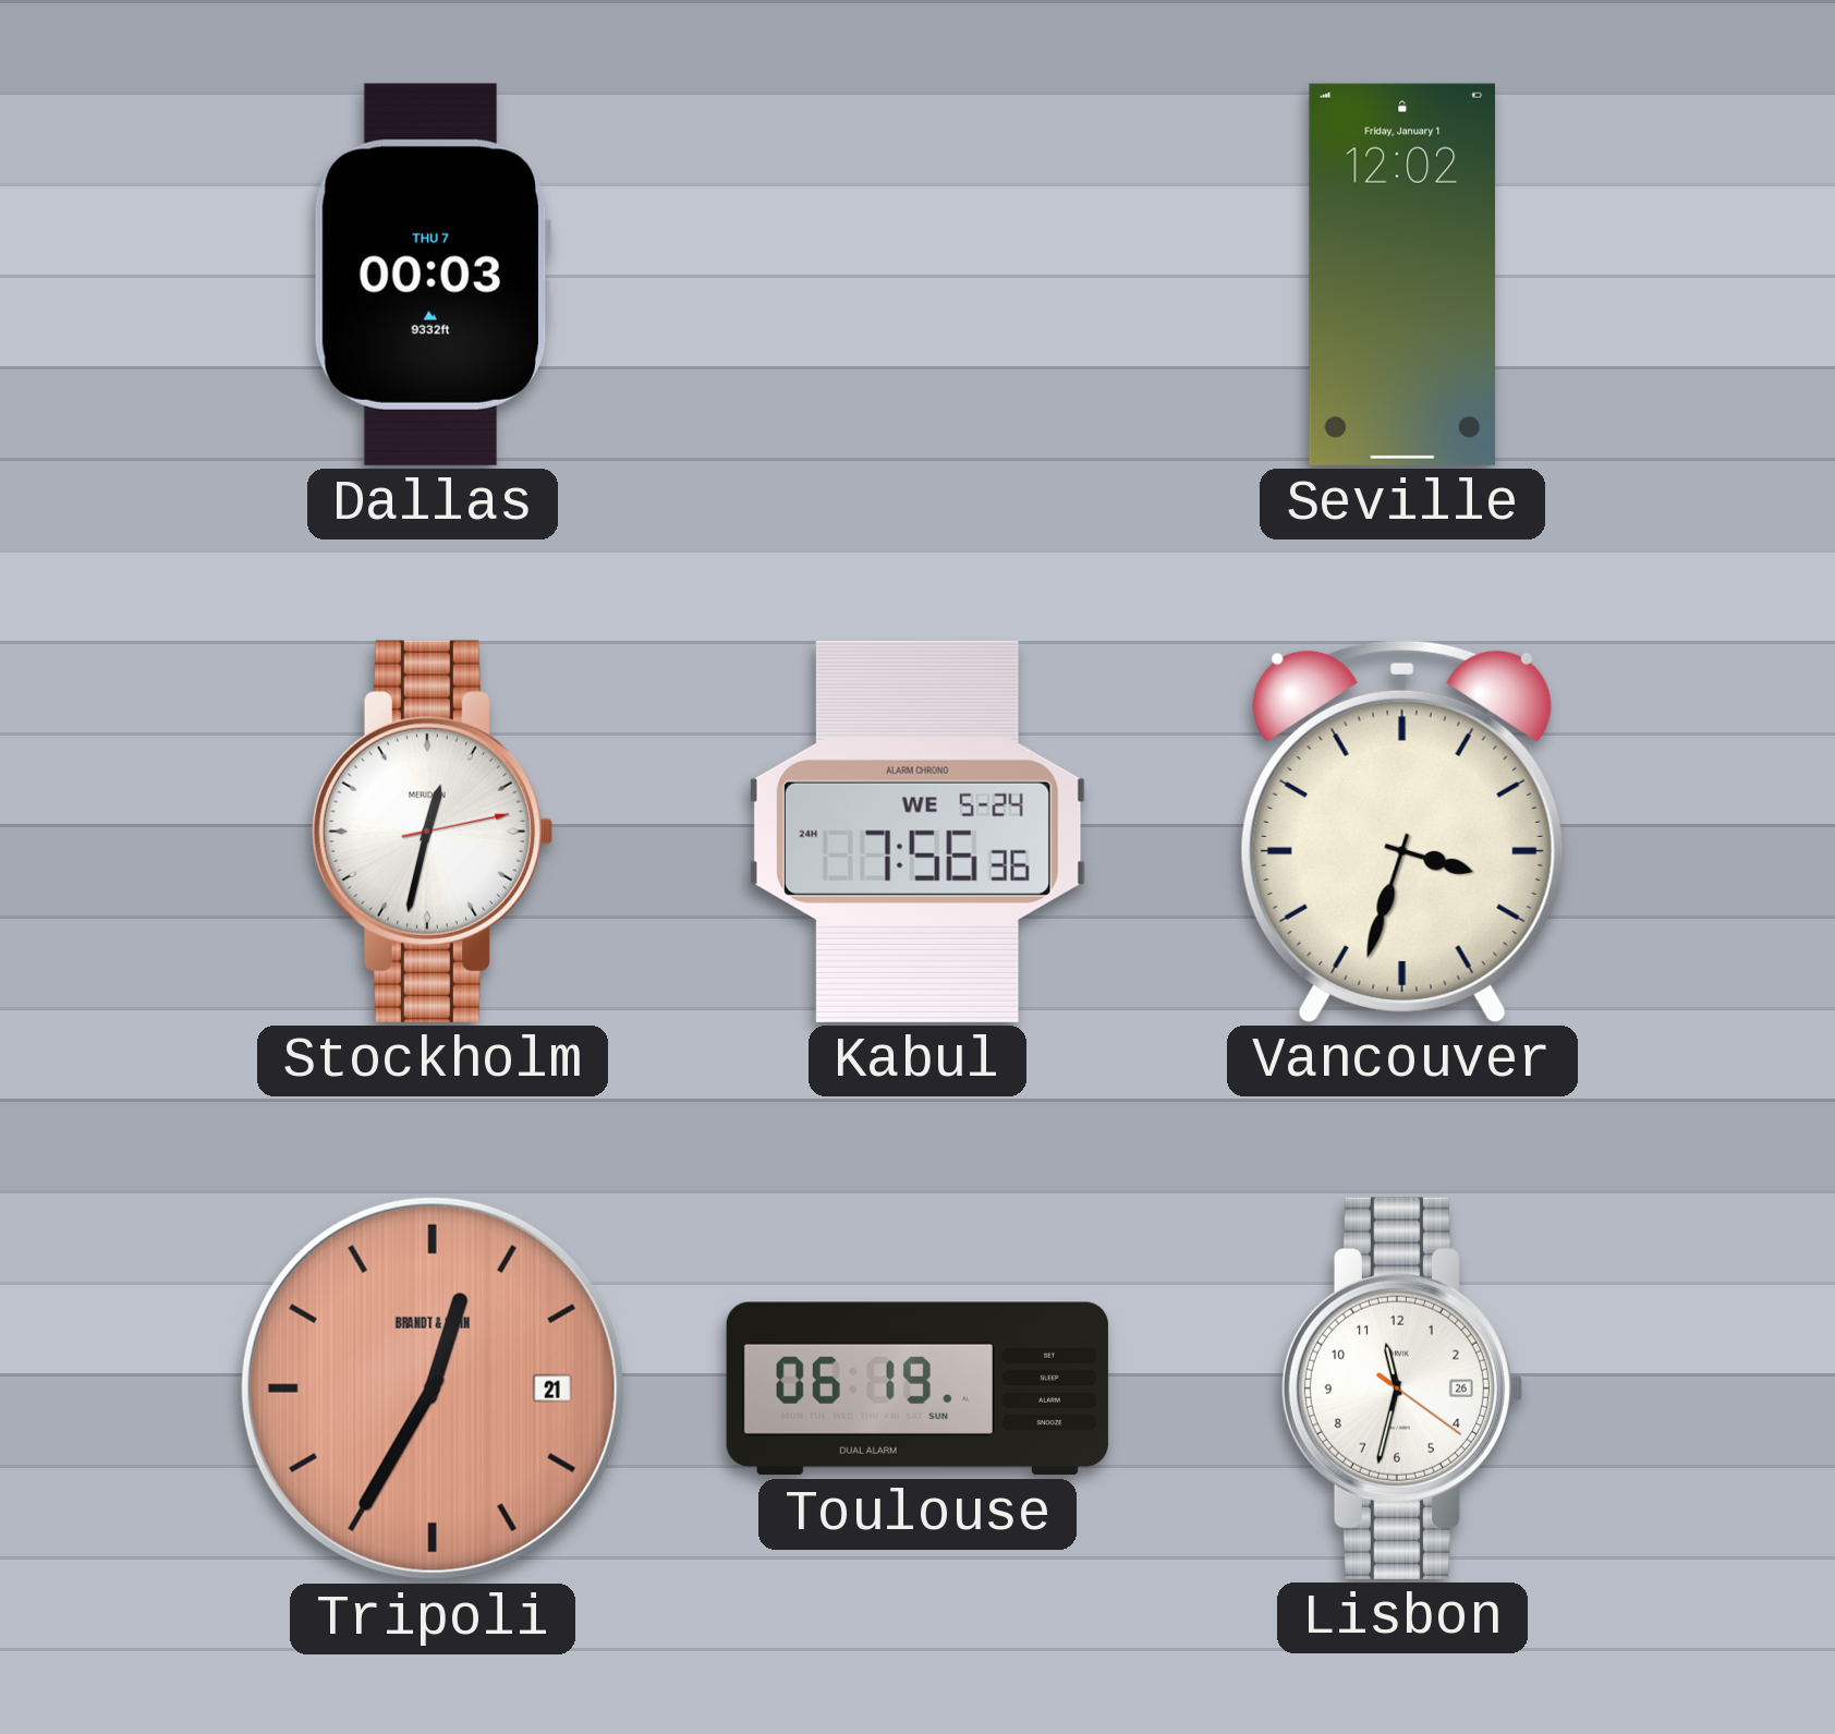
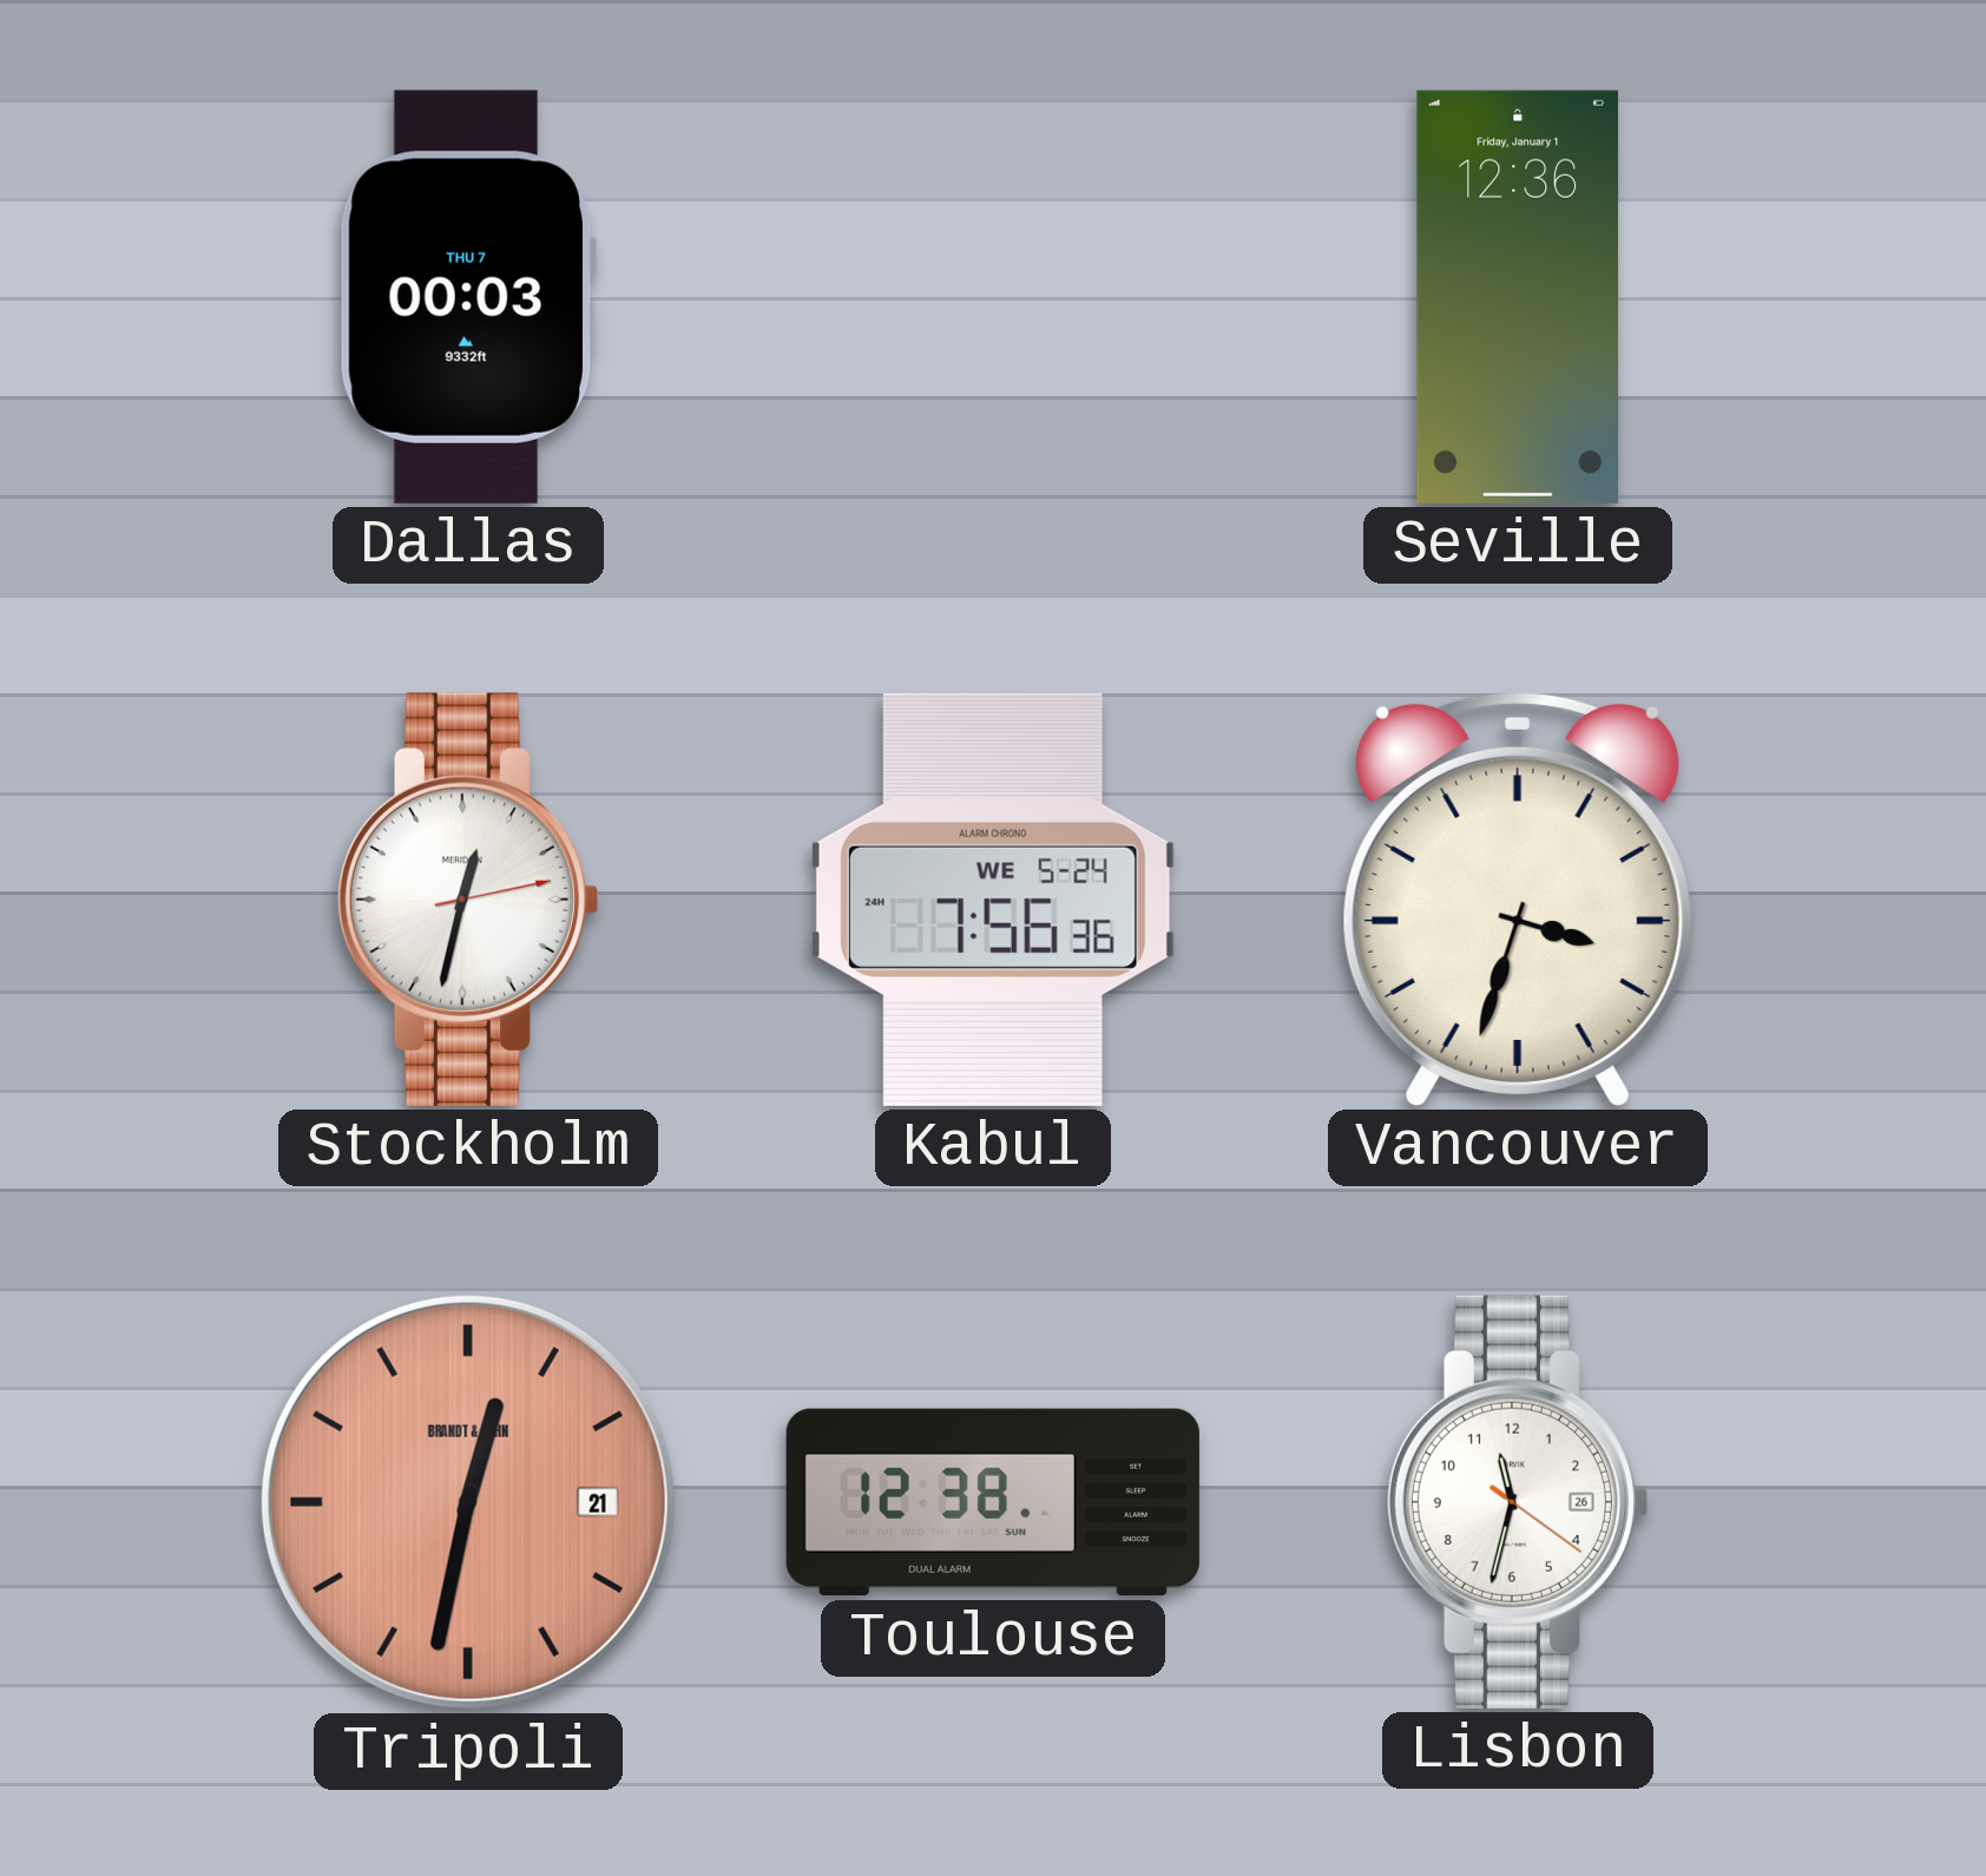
Seville: 12:02 -> 12:36
Tripoli: 12:35 -> 12:32
Toulouse: 06:19 -> 12:38
